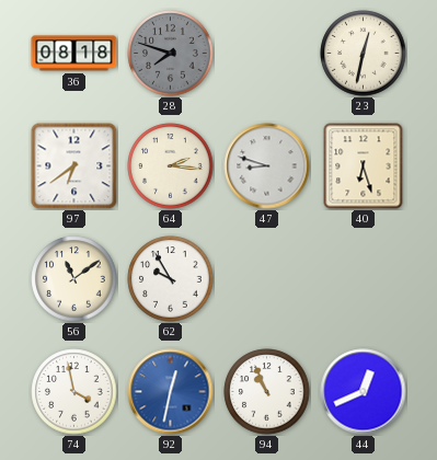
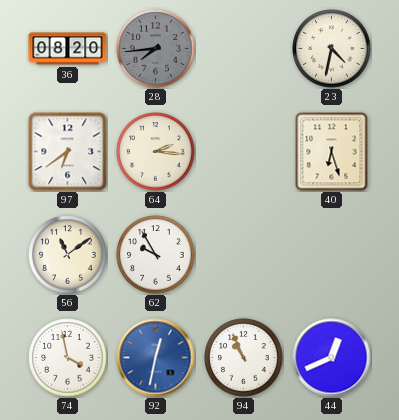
36: 08:18 -> 08:20
28: 7:48 -> 7:44
23: 12:32 -> 4:32
47: 8:48 -> none
